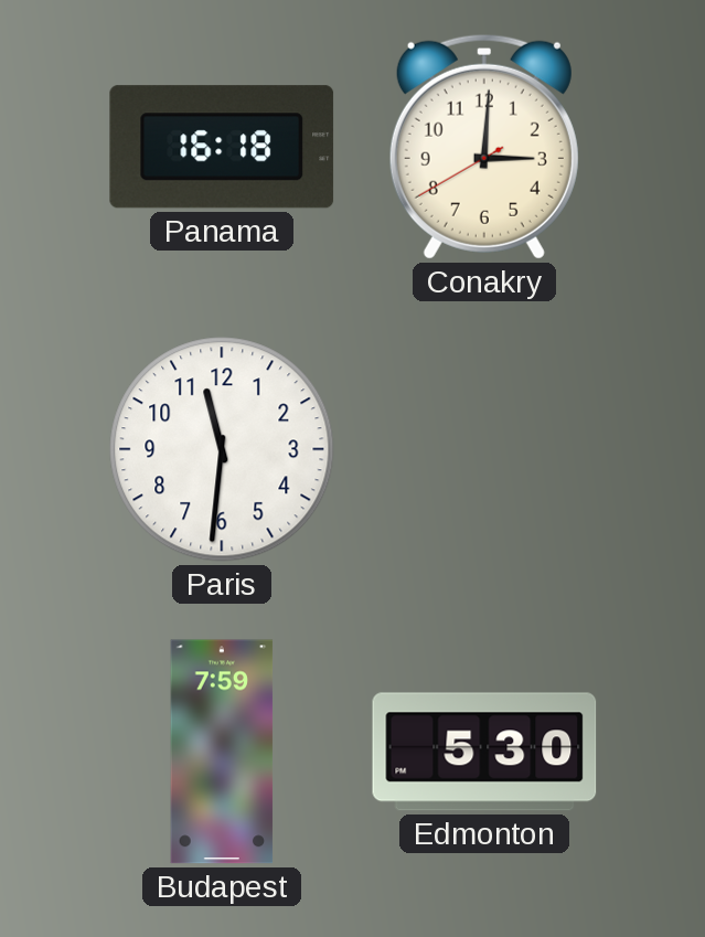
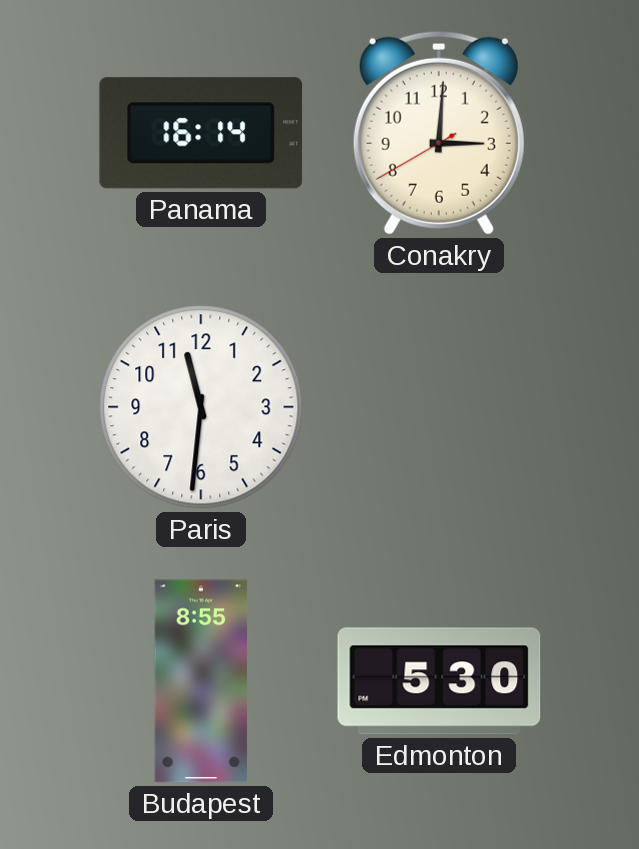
Panama: 16:18 -> 16:14
Budapest: 7:59 -> 8:55
